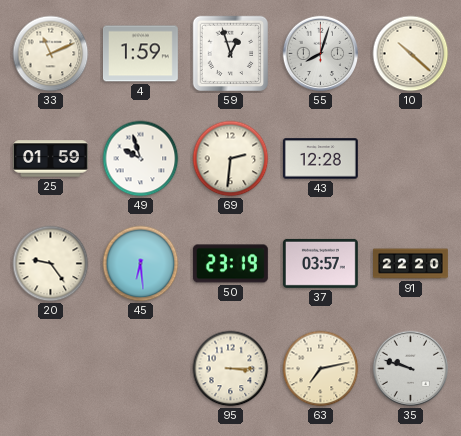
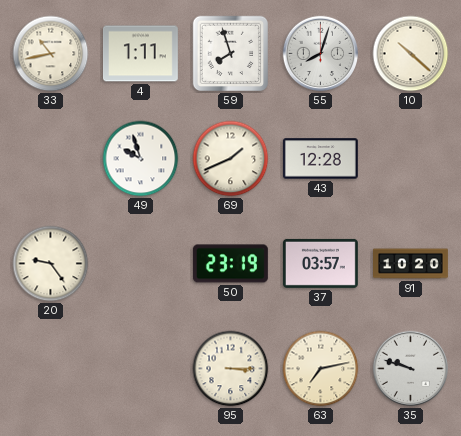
33: 11:11 -> 10:43
4: 1:59 -> 1:11
59: 12:57 -> 7:57
25: 01:59 -> none
69: 2:31 -> 1:41
45: 6:29 -> none
91: 22:20 -> 10:20
